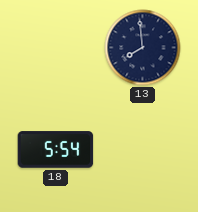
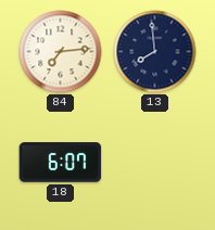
84: none -> 7:14
18: 5:54 -> 6:07
